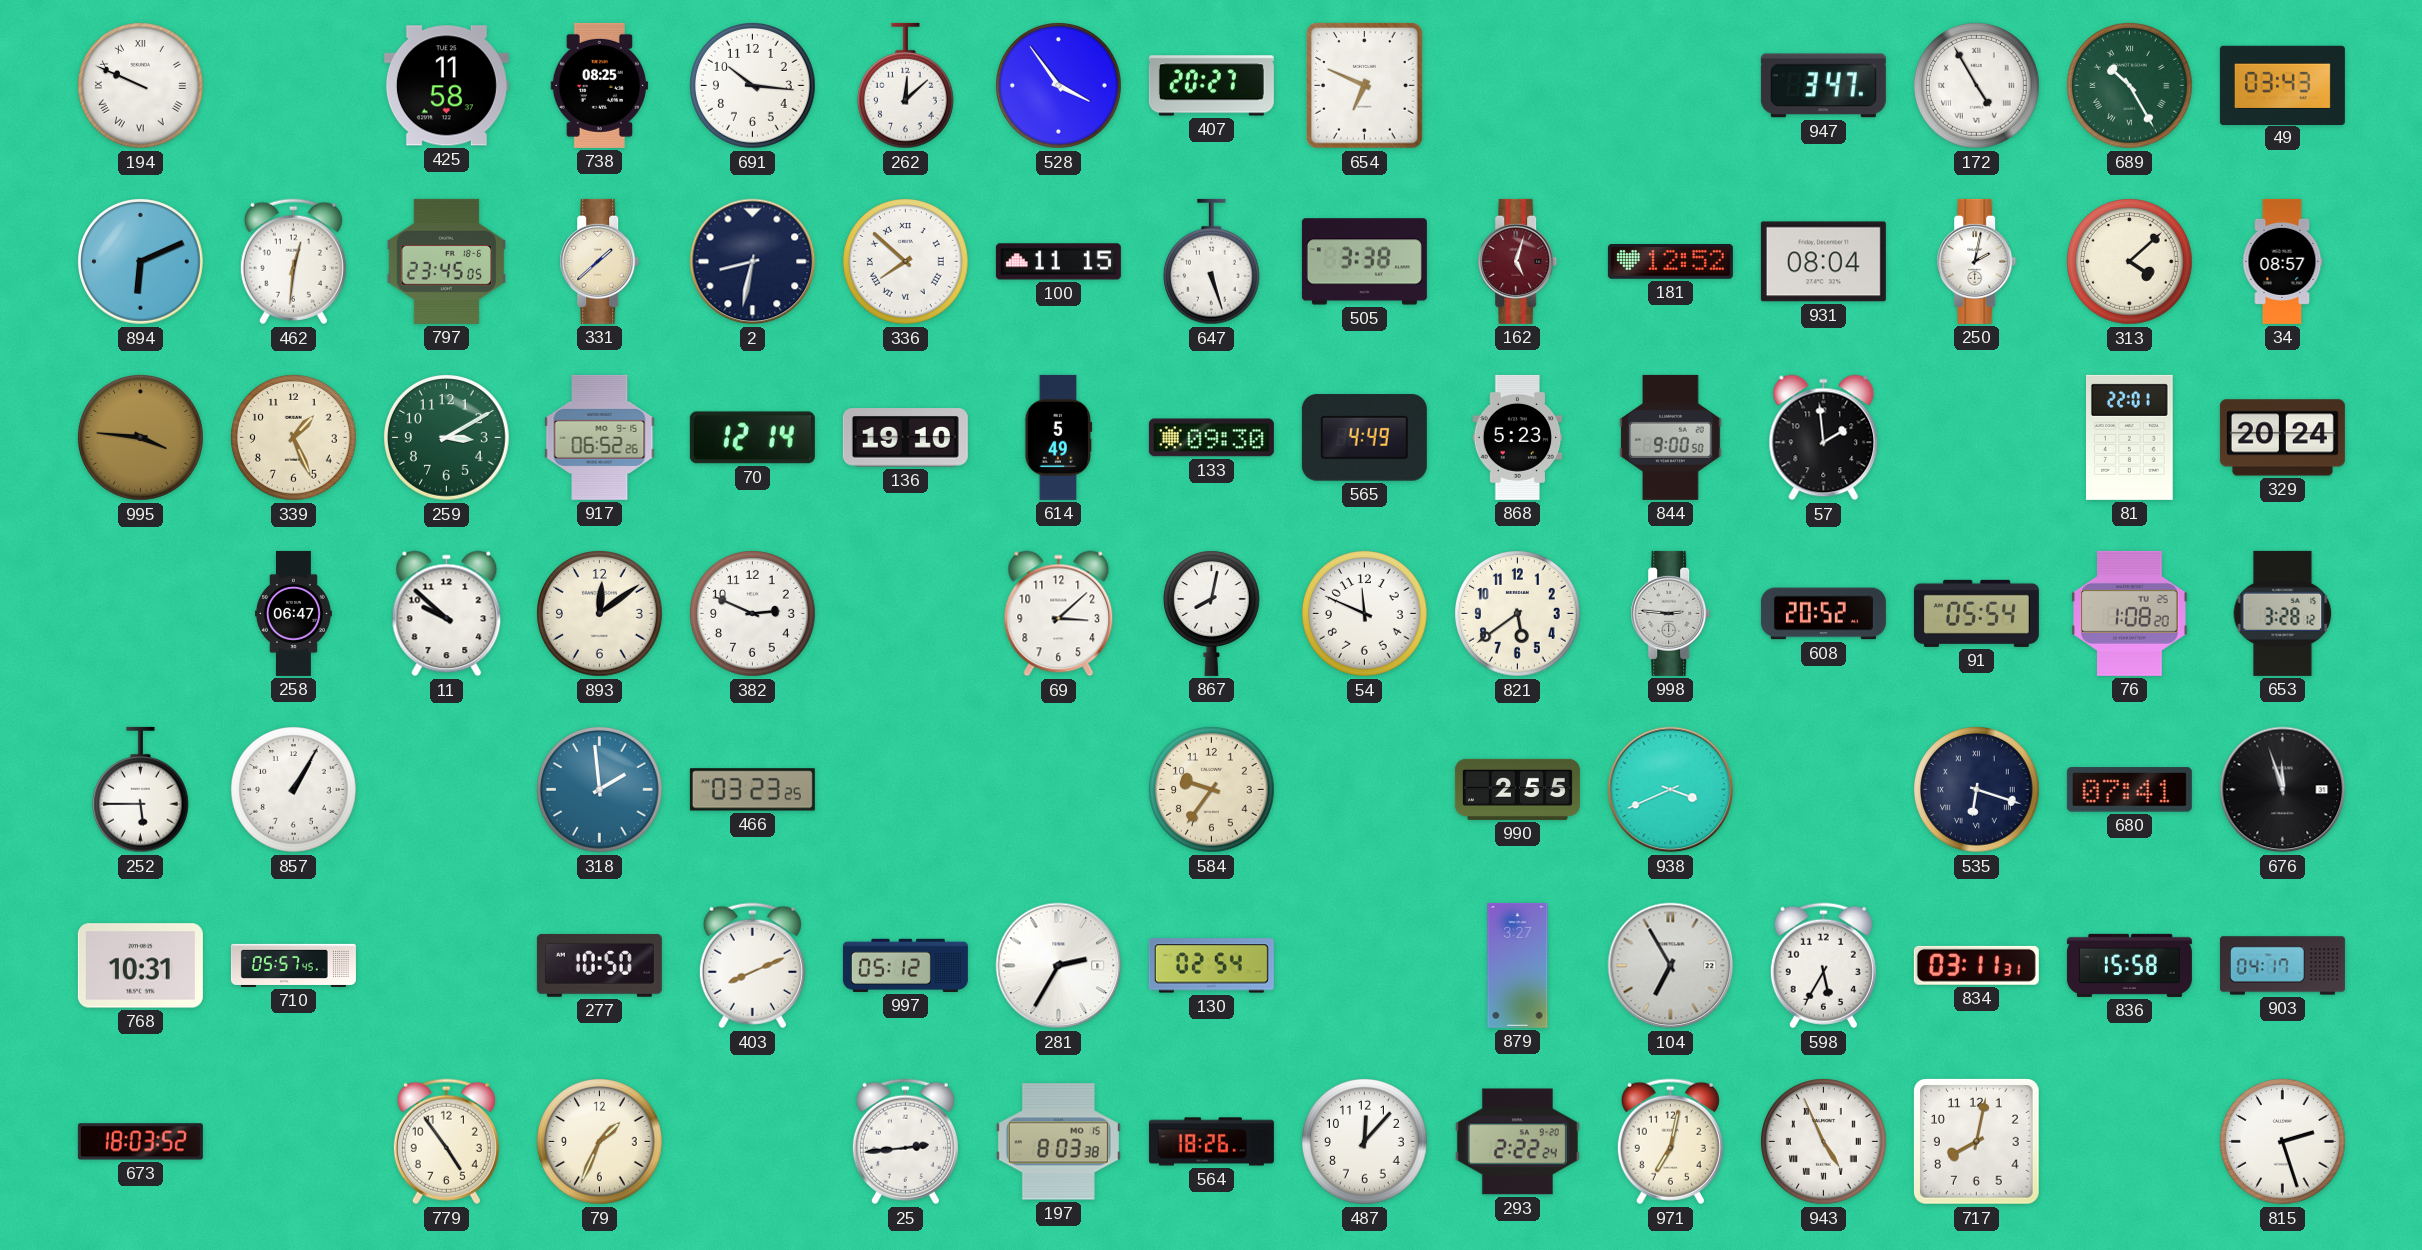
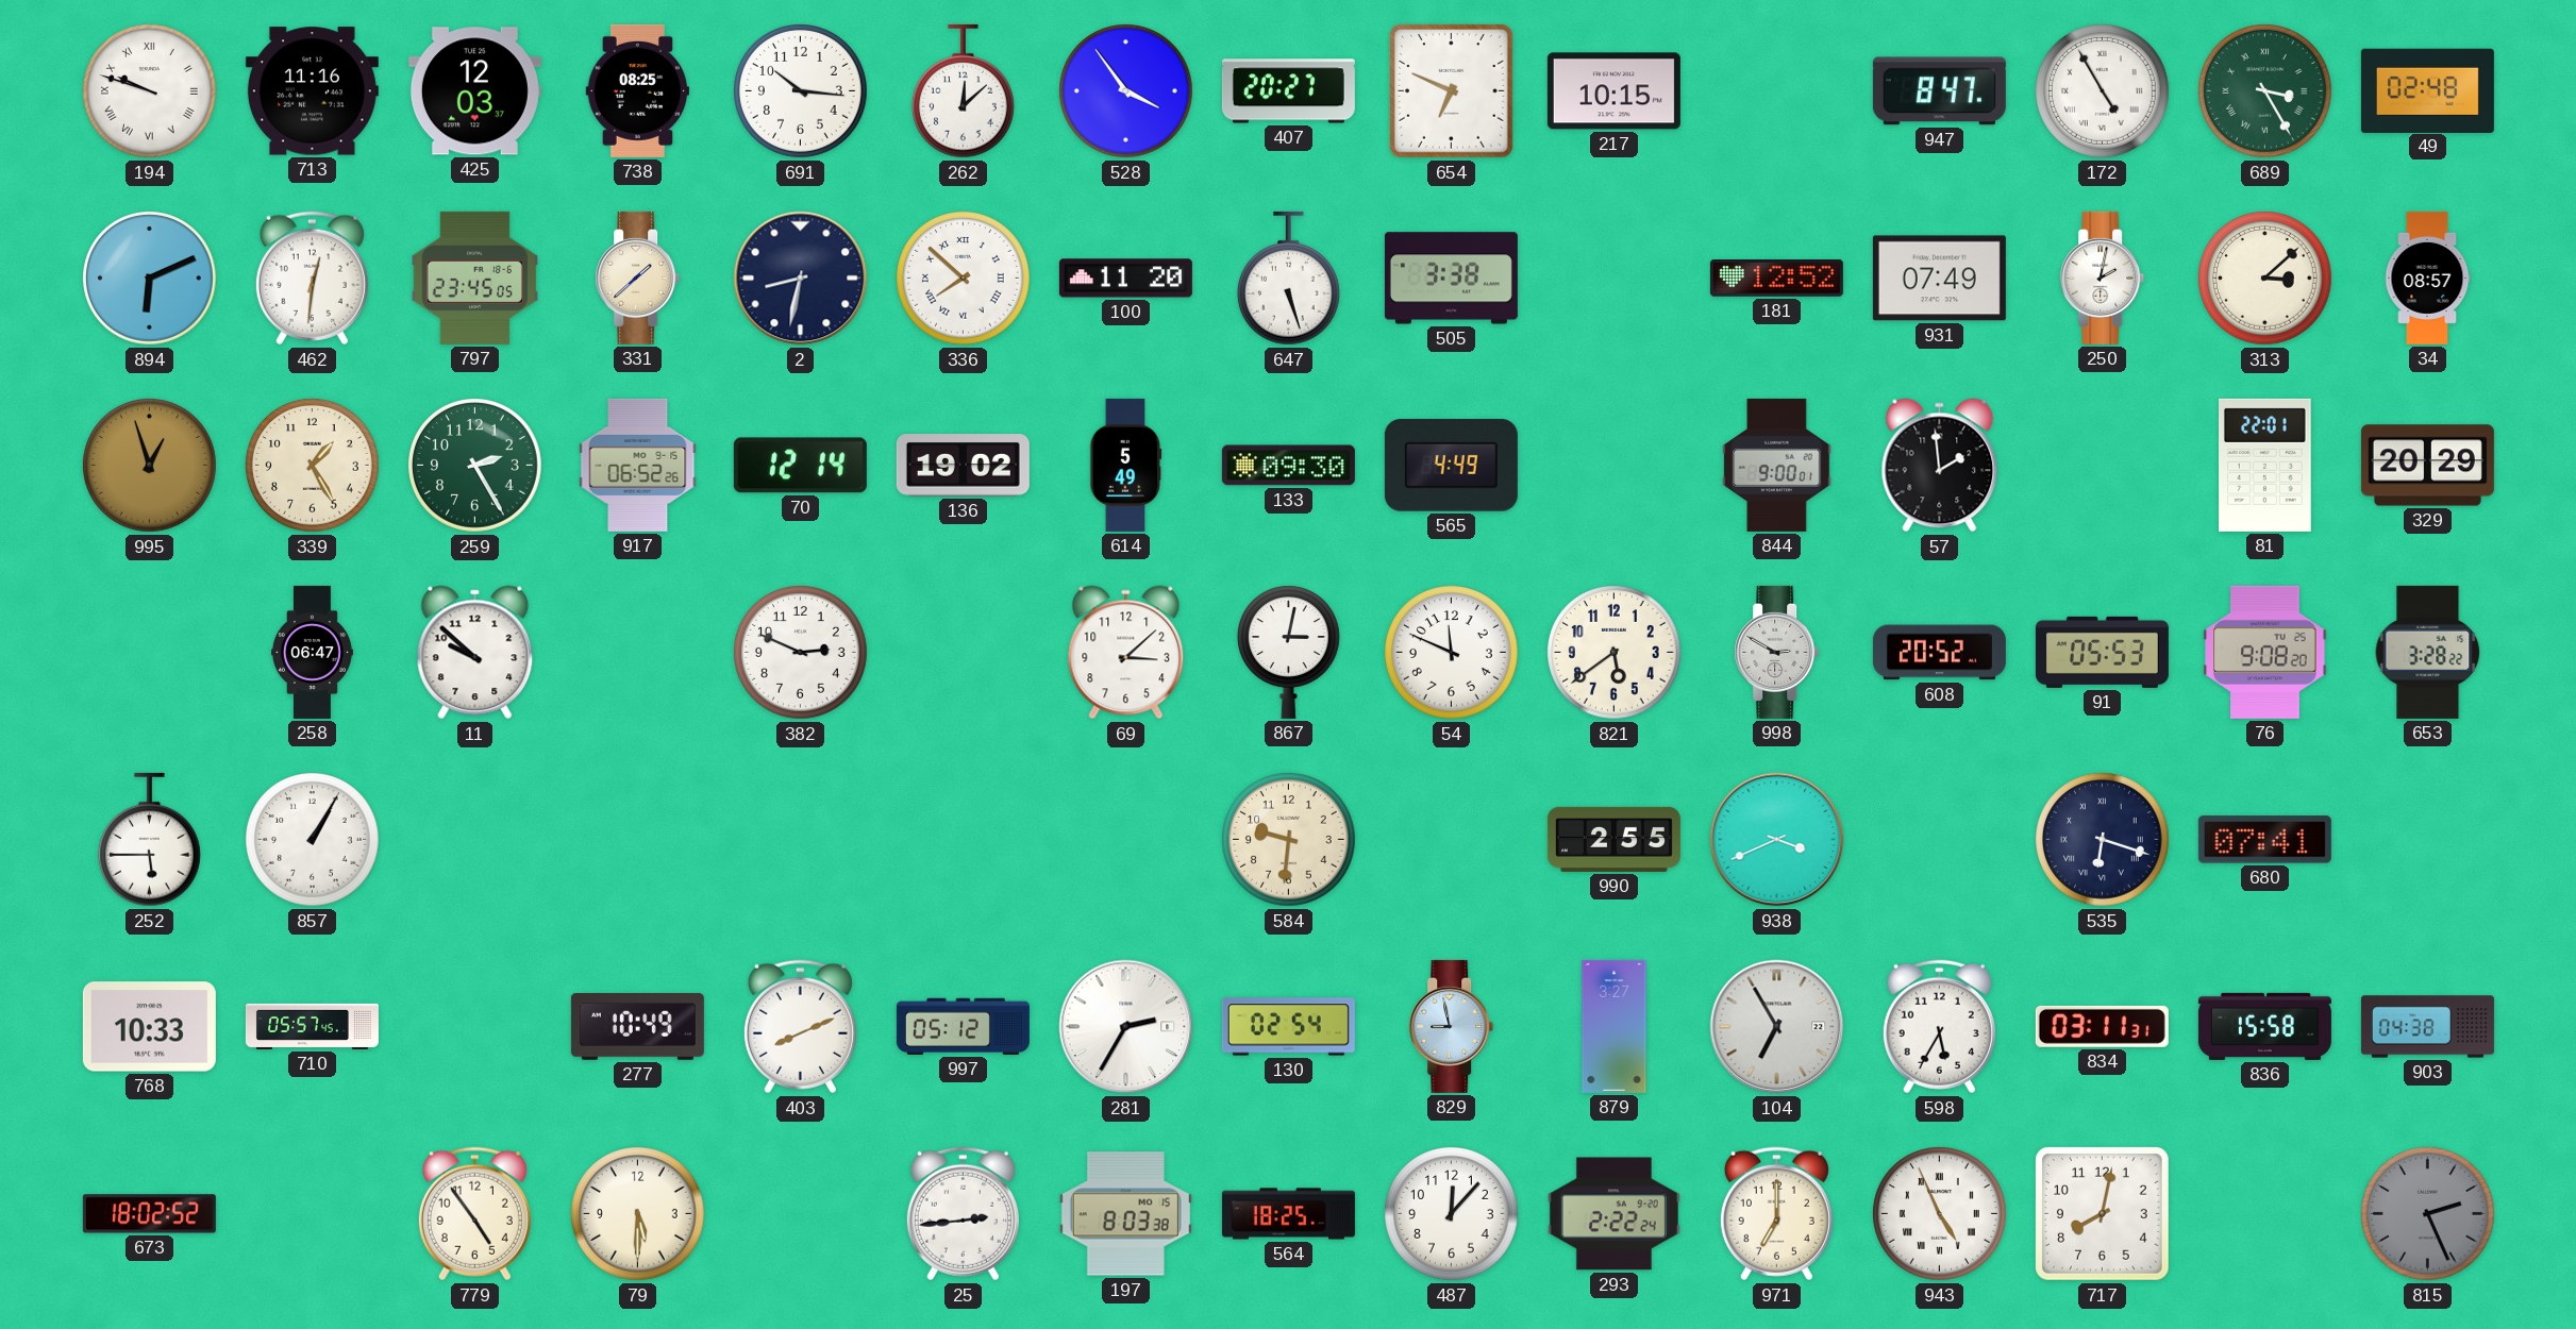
194: 9:49 -> 9:48
713: none -> 11:16
425: 11:58 -> 12:03
217: none -> 10:15
947: 3:47 -> 8:47
689: 10:25 -> 3:25
49: 03:43 -> 02:48
100: 11:15 -> 11:20
162: 5:03 -> none
931: 08:04 -> 07:49
313: 4:08 -> 3:08
995: 3:46 -> 12:57
339: 1:26 -> 1:25
259: 3:10 -> 2:25
136: 19:10 -> 19:02
868: 5:23 -> none
844: 9:00:50 -> 9:00:01
329: 20:24 -> 20:29
893: 12:09 -> none
867: 8:02 -> 3:02
998: 2:46 -> 2:50
91: 05:54 -> 05:53
76: 1:08 -> 9:08
653: 3:28:12 -> 3:28:22
318: 1:59 -> none
466: 03:23 -> none
584: 9:36 -> 9:31
676: 11:57 -> none
768: 10:31 -> 10:33
277: 10:50 -> 10:49
829: none -> 8:58
903: 04:17 -> 04:38
673: 18:03 -> 18:02
79: 1:34 -> 5:30
564: 18:26 -> 18:25
971: 7:02 -> 7:00
815: 2:27 -> 2:26
815 dial: white -> grey
